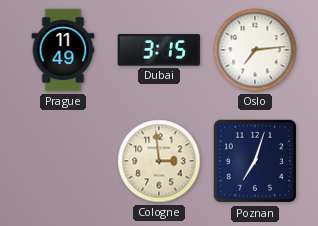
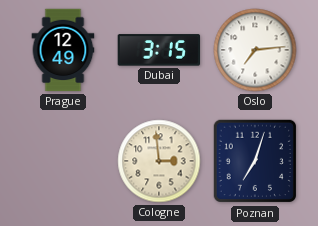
Prague: 11:49 -> 12:49
